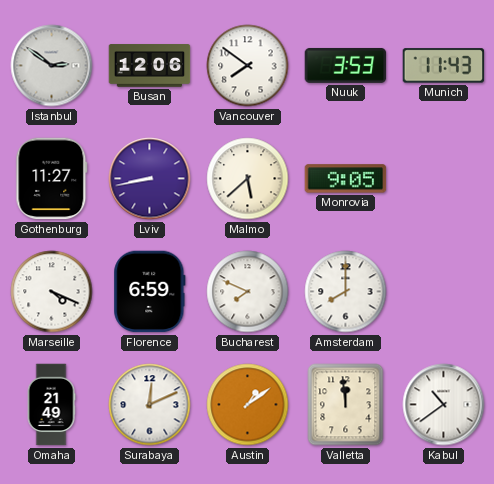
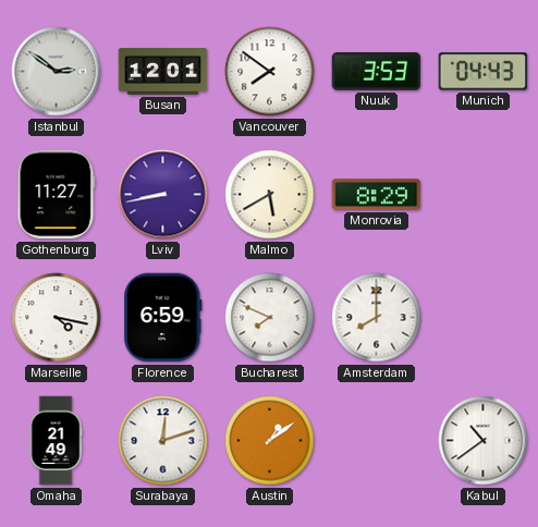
Busan: 12:06 -> 12:01
Munich: 11:43 -> 04:43
Malmo: 5:38 -> 5:40
Monrovia: 9:05 -> 8:29
Marseille: 4:19 -> 4:17
Surabaya: 12:11 -> 12:12
Valletta: 11:59 -> none
